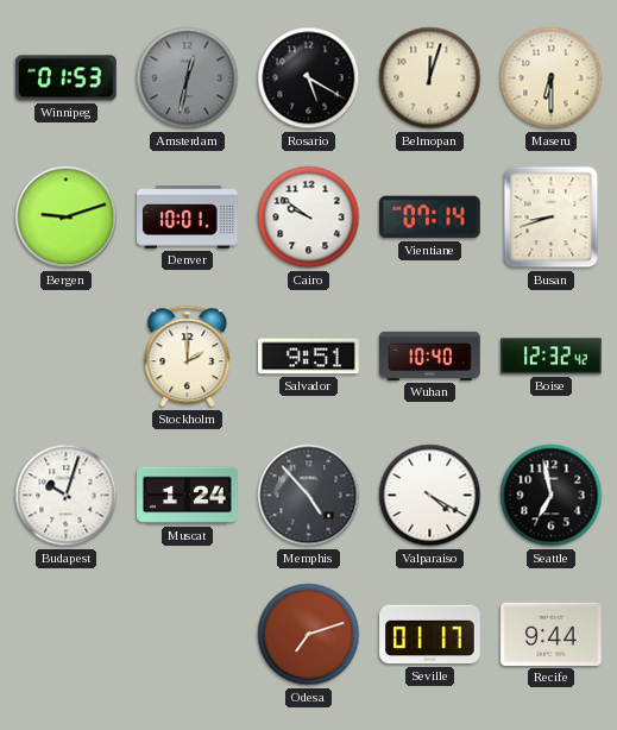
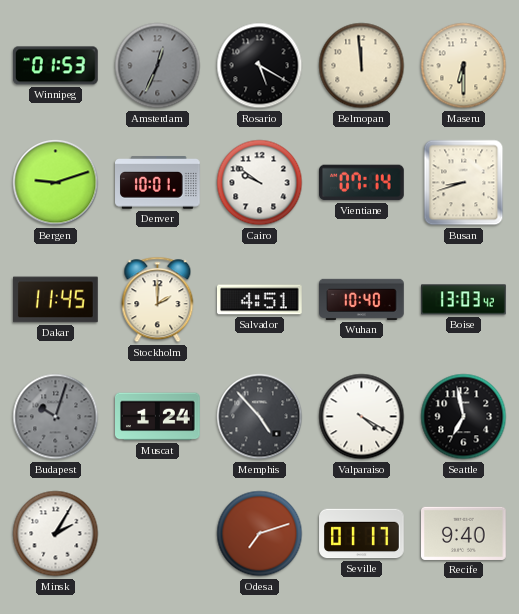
Amsterdam: 12:32 -> 12:34
Belmopan: 12:03 -> 11:59
Dakar: none -> 11:45
Salvador: 9:51 -> 4:51
Boise: 12:32 -> 13:03
Budapest dial: white -> grey
Minsk: none -> 2:05
Recife: 9:44 -> 9:40
